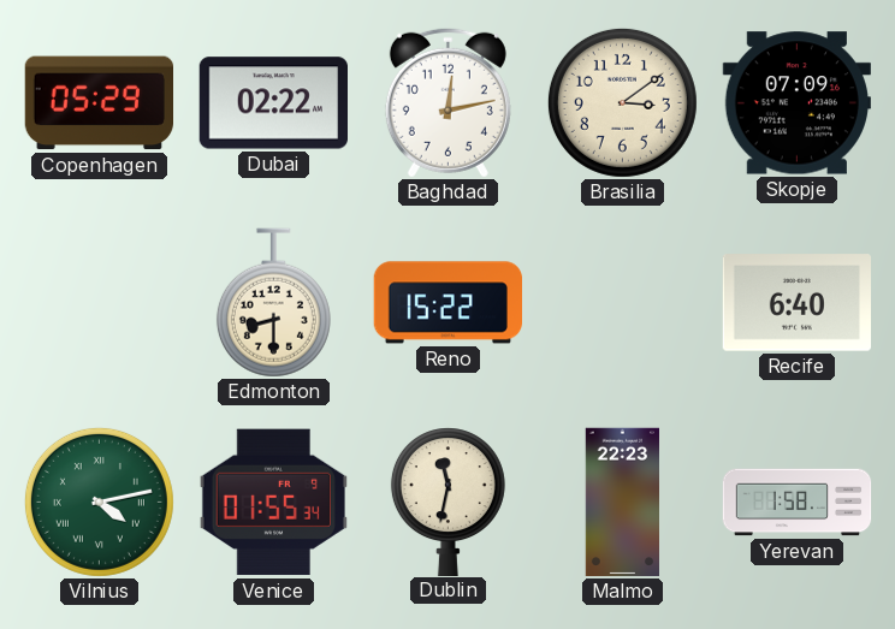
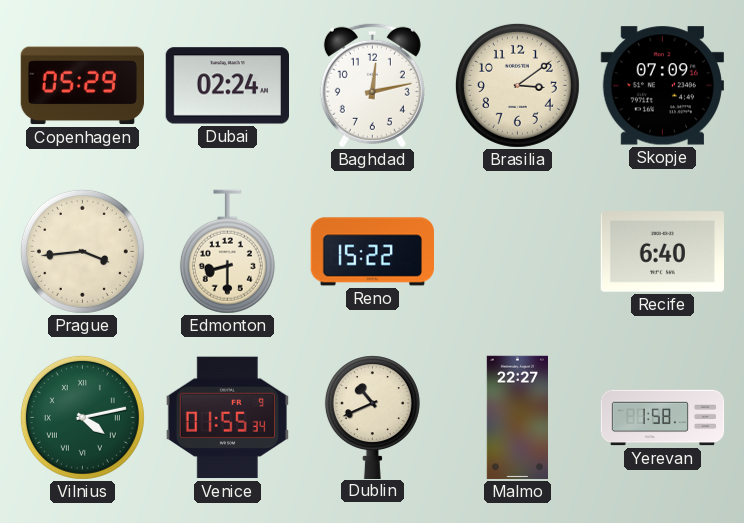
Dubai: 02:22 -> 02:24
Prague: none -> 3:44
Dublin: 11:32 -> 10:41
Malmo: 22:23 -> 22:27
